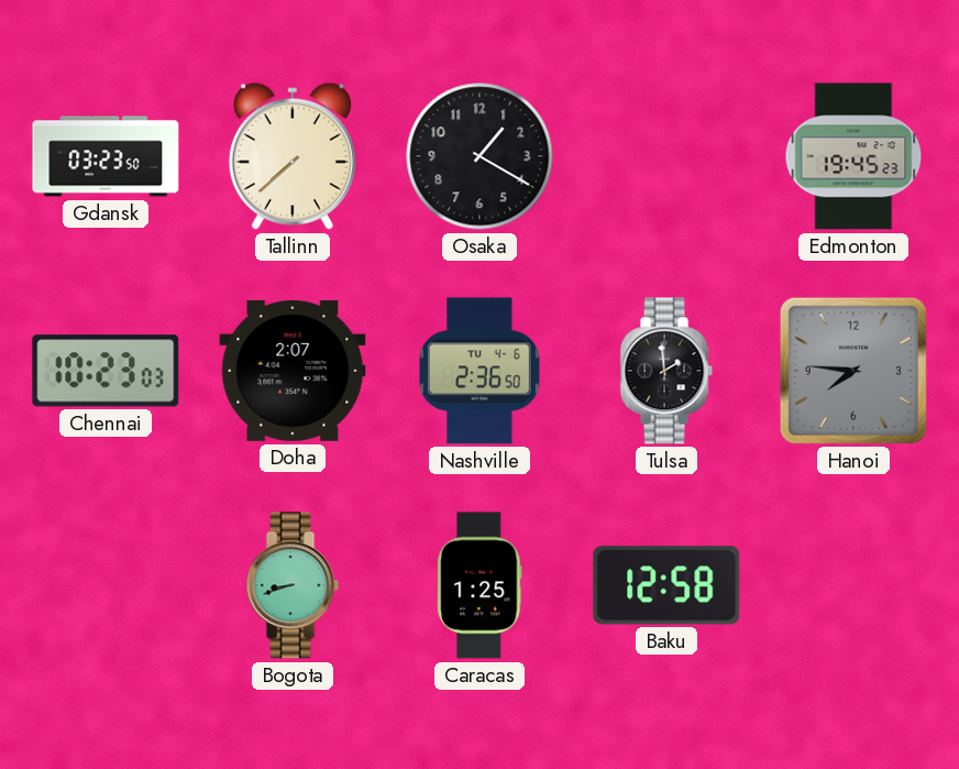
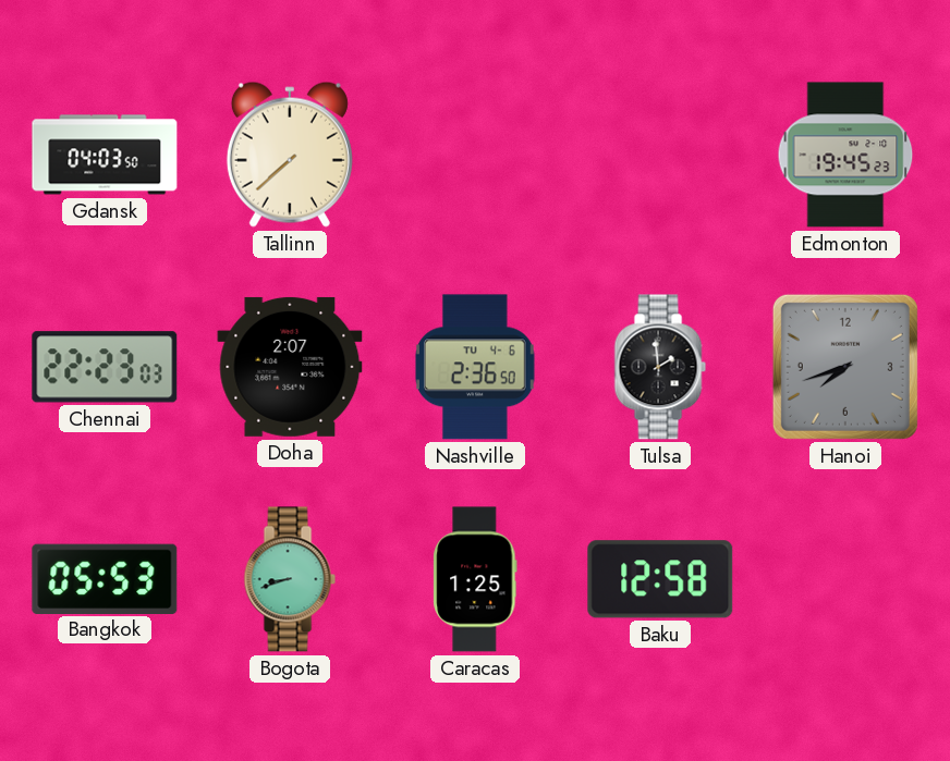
Gdansk: 03:23 -> 04:03
Osaka: 1:20 -> none
Chennai: 10:23 -> 22:23
Hanoi: 7:46 -> 7:42
Bangkok: none -> 05:53
